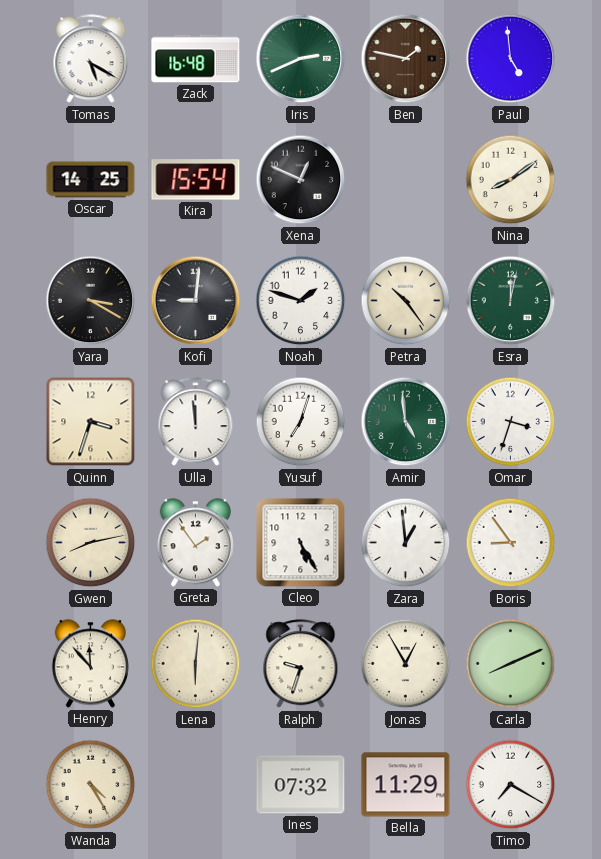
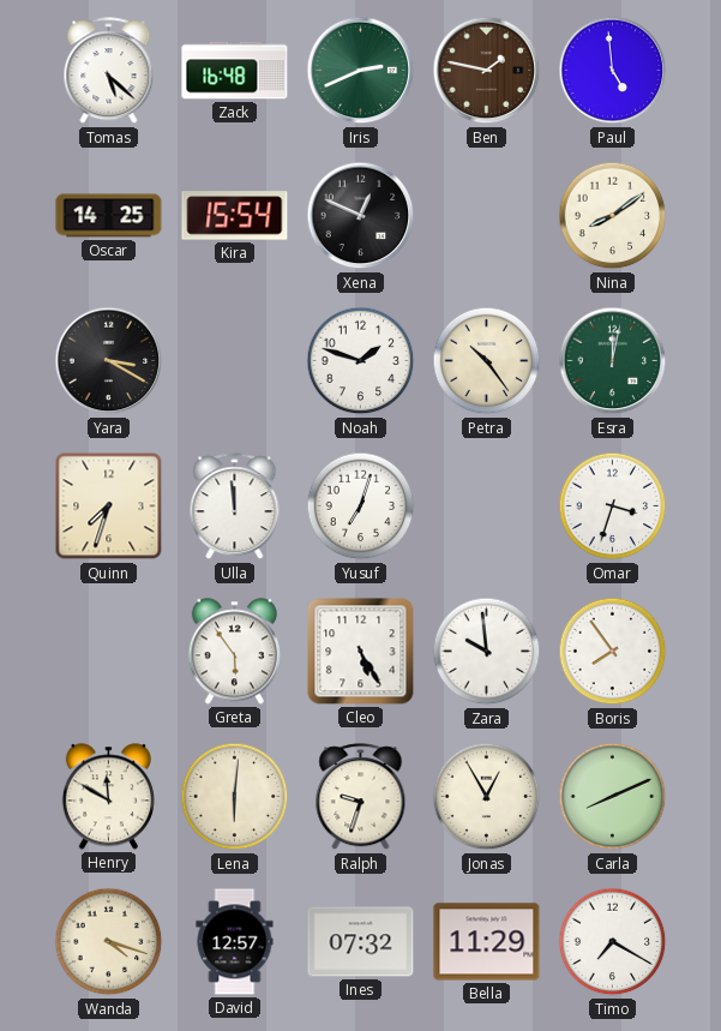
Tomas: 5:20 -> 5:22
Kofi: 9:01 -> none
Quinn: 3:33 -> 7:33
Amir: 4:59 -> none
Gwen: 8:13 -> none
Greta: 1:54 -> 5:54
Zara: 12:59 -> 9:59
Boris: 8:54 -> 7:54
Henry: 11:53 -> 11:50
Wanda: 4:25 -> 4:18
David: none -> 12:57
